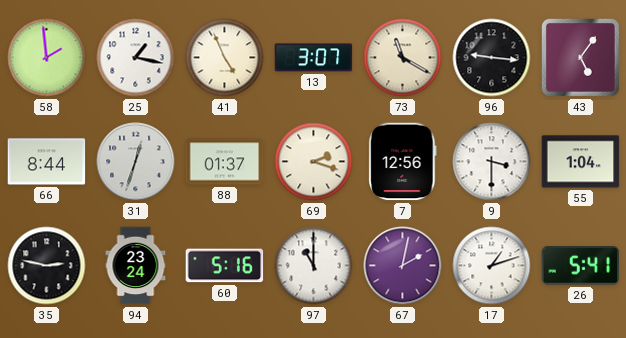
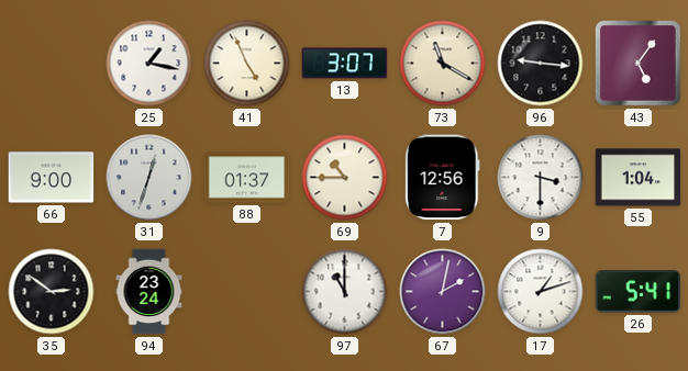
58: 1:59 -> none
66: 8:44 -> 9:00
69: 2:18 -> 10:45
35: 2:47 -> 2:51
60: 5:16 -> none
